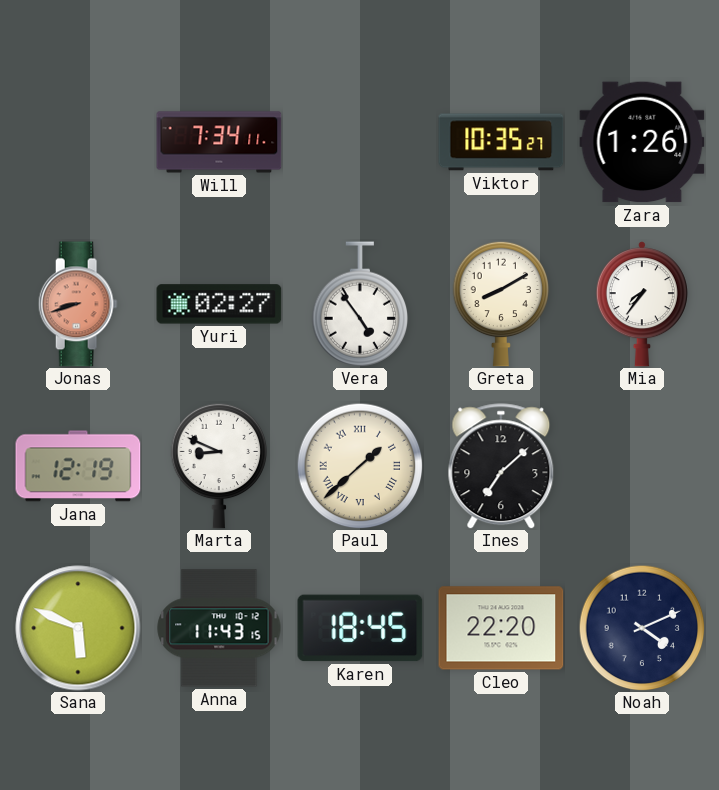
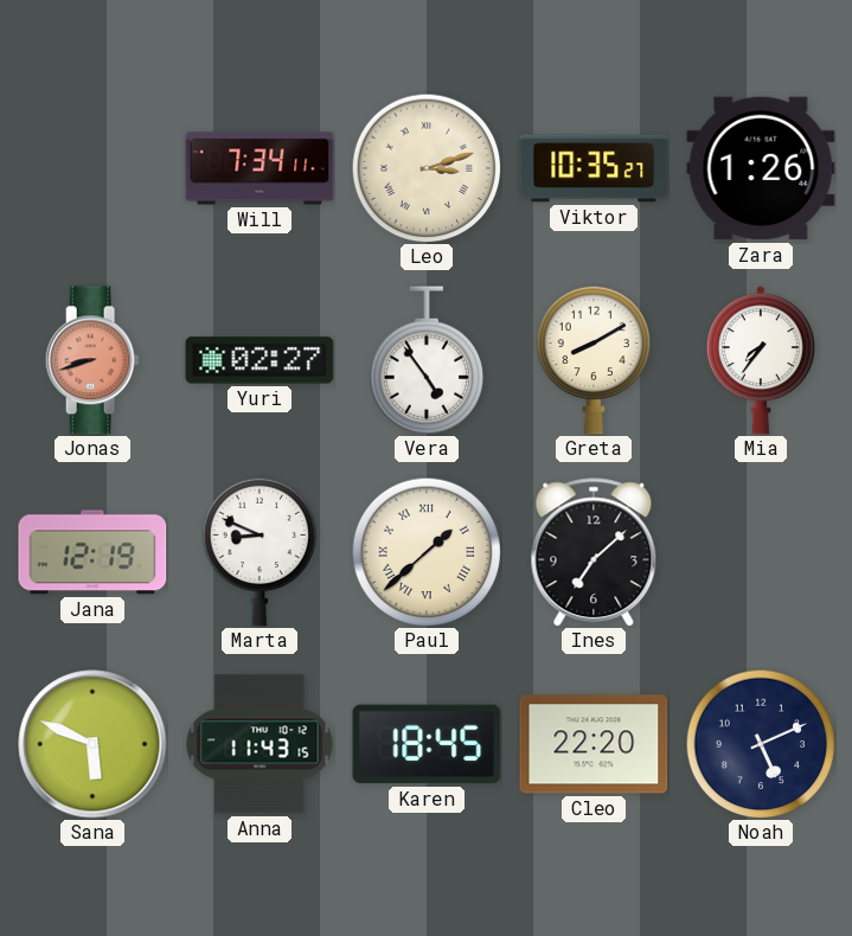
Leo: none -> 3:12
Noah: 4:11 -> 5:11
